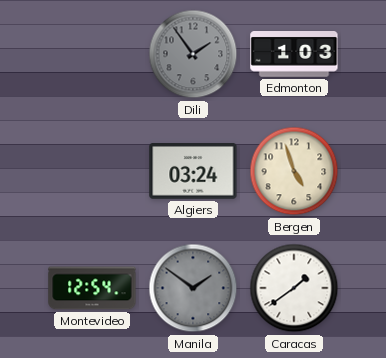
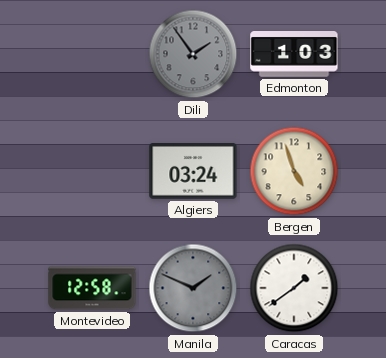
Montevideo: 12:54 -> 12:58
Manila: 1:51 -> 1:49
